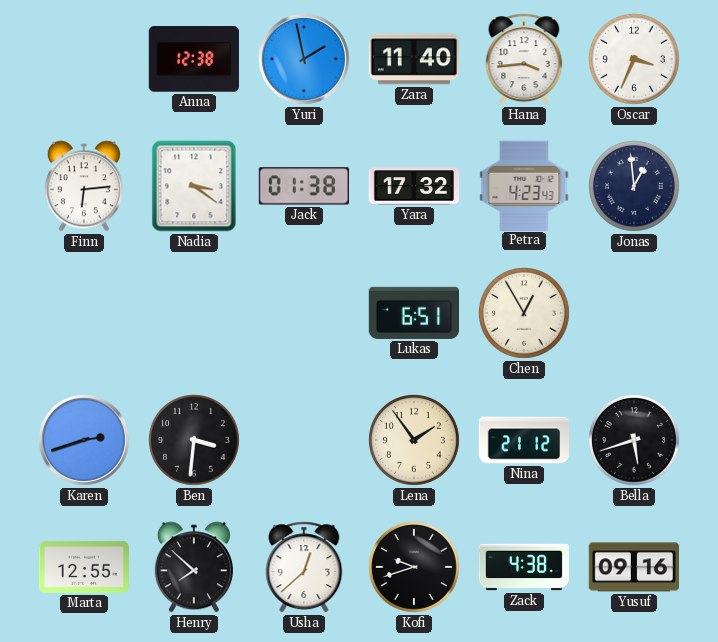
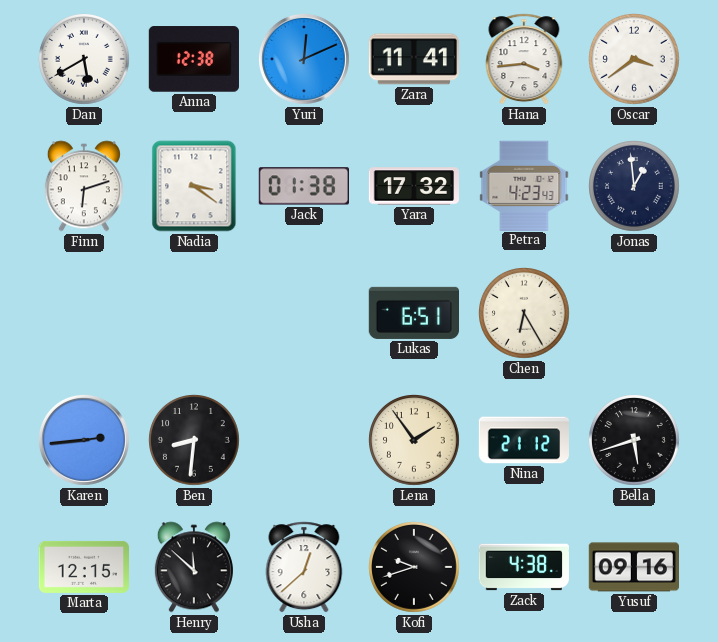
Dan: none -> 5:40
Yuri: 1:58 -> 12:11
Zara: 11:40 -> 11:41
Oscar: 3:34 -> 3:39
Finn: 6:14 -> 6:12
Chen: 12:55 -> 6:25
Karen: 2:42 -> 2:44
Ben: 3:31 -> 8:31
Marta: 12:55 -> 12:15
Henry: 7:52 -> 11:52
